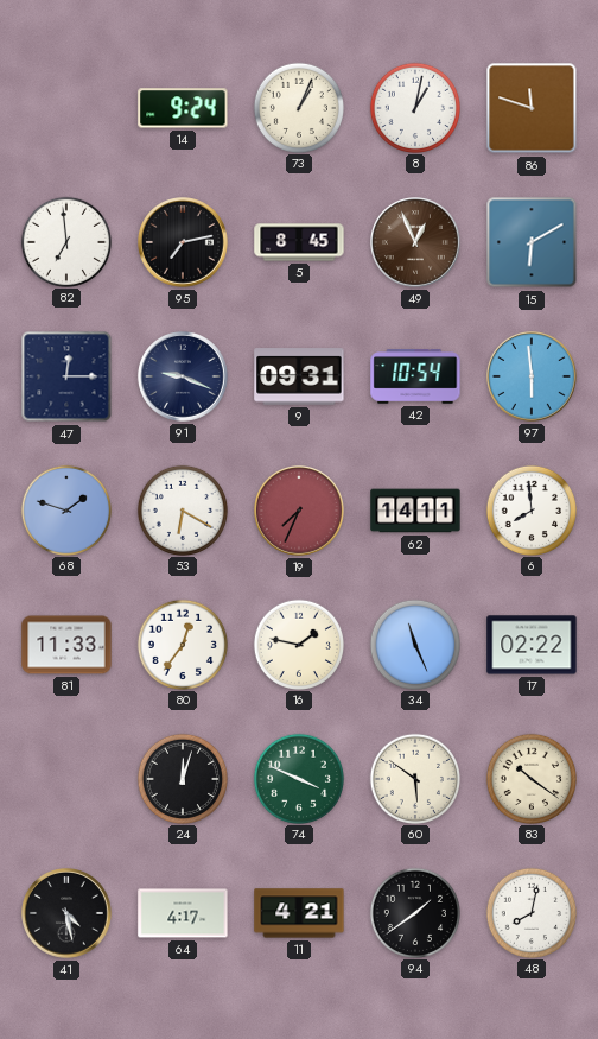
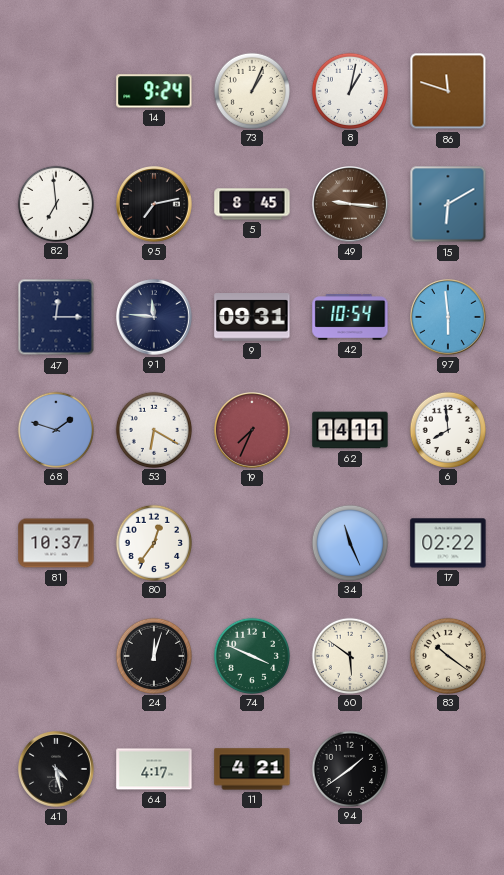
49: 12:56 -> 9:16
91: 9:19 -> 11:46
81: 11:33 -> 10:37
16: 1:47 -> none
48: 8:02 -> none
